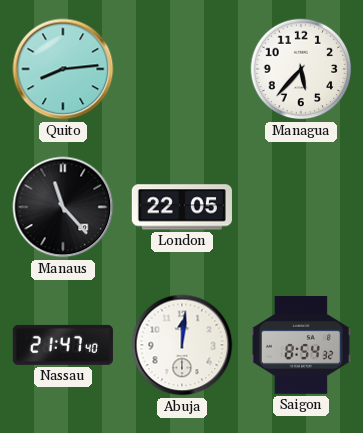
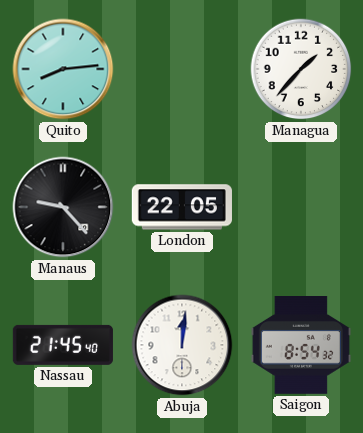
Managua: 5:37 -> 1:37
Manaus: 11:23 -> 9:23
Nassau: 21:47 -> 21:45
